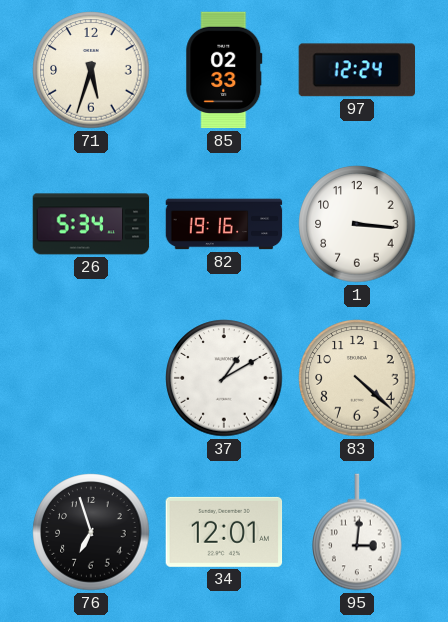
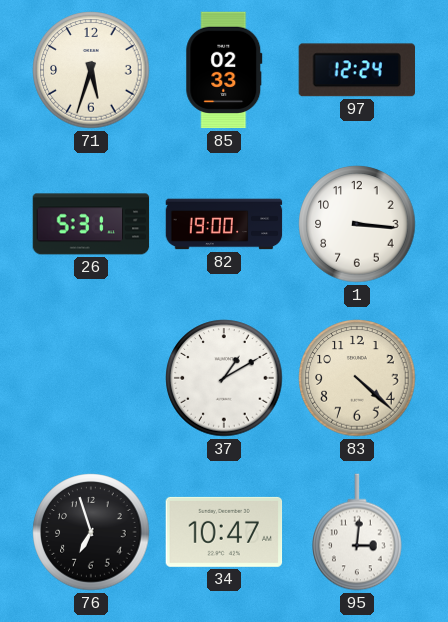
26: 5:34 -> 5:31
82: 19:16 -> 19:00
34: 12:01 -> 10:47
